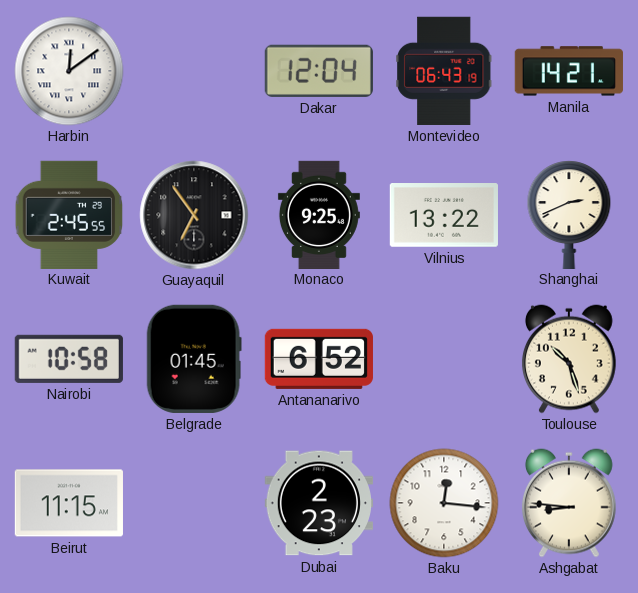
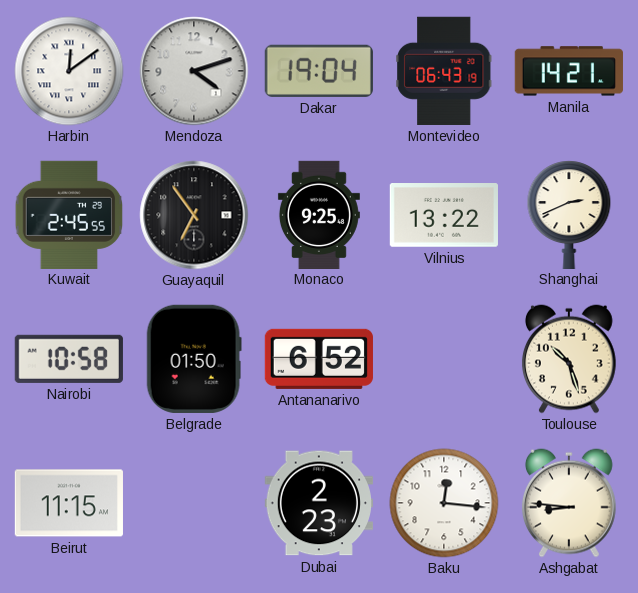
Mendoza: none -> 4:12
Dakar: 12:04 -> 19:04
Belgrade: 01:45 -> 01:50
